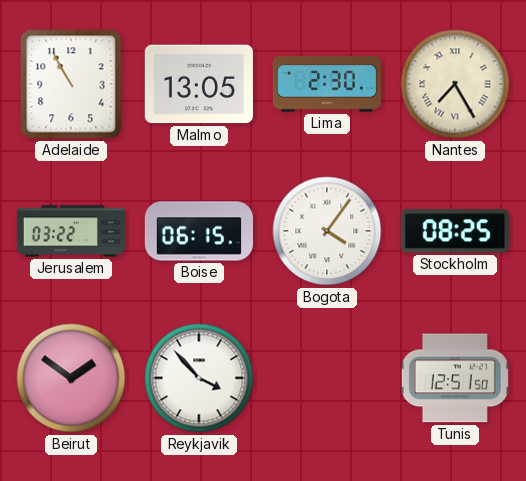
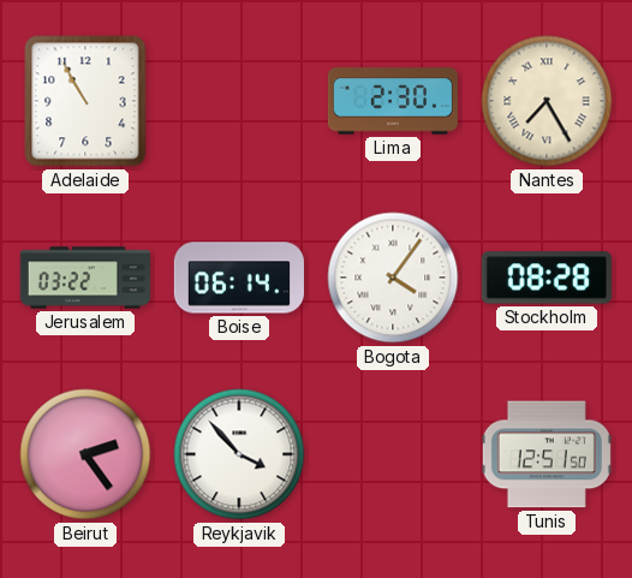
Malmo: 13:05 -> none
Boise: 06:15 -> 06:14
Stockholm: 08:25 -> 08:28
Beirut: 1:51 -> 2:24
